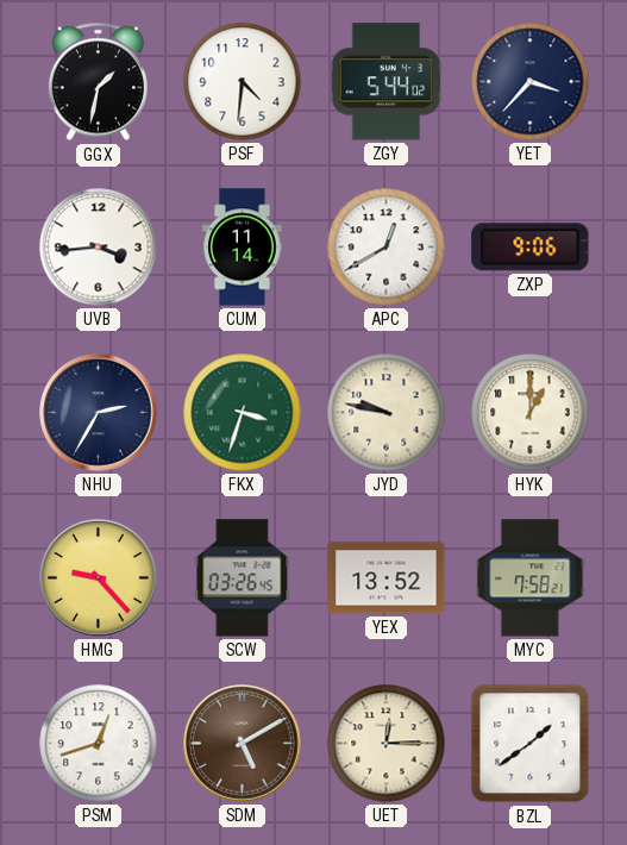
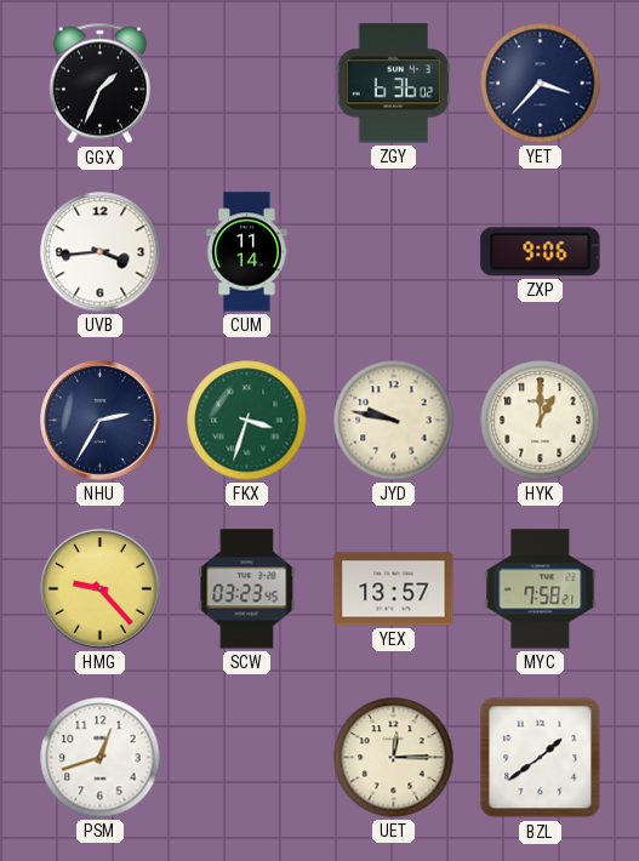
GGX: 1:32 -> 1:34
PSF: 4:31 -> none
ZGY: 5:44 -> 6:36
APC: 12:40 -> none
SCW: 03:26 -> 03:23
YEX: 13:52 -> 13:57
SDM: 5:10 -> none
